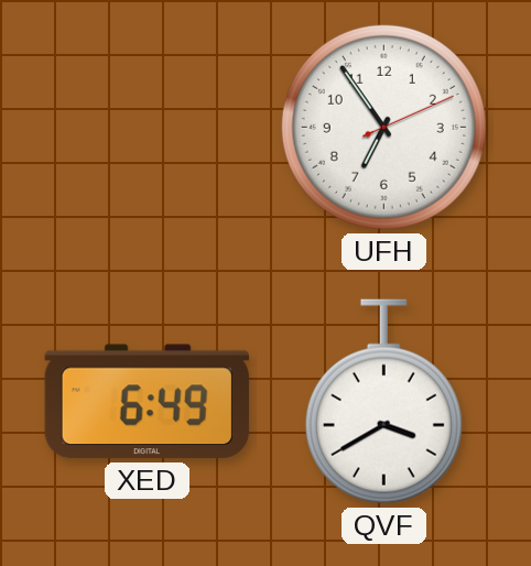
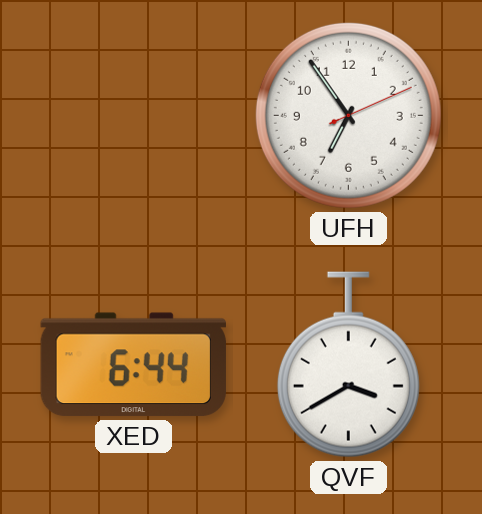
XED: 6:49 -> 6:44
